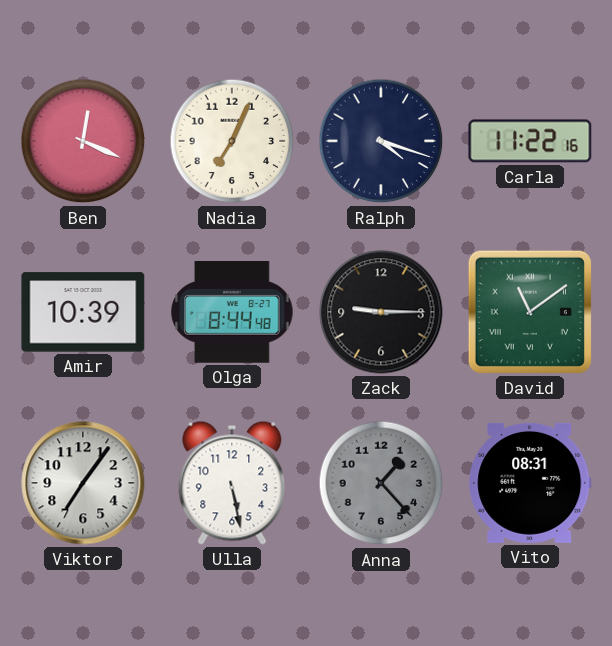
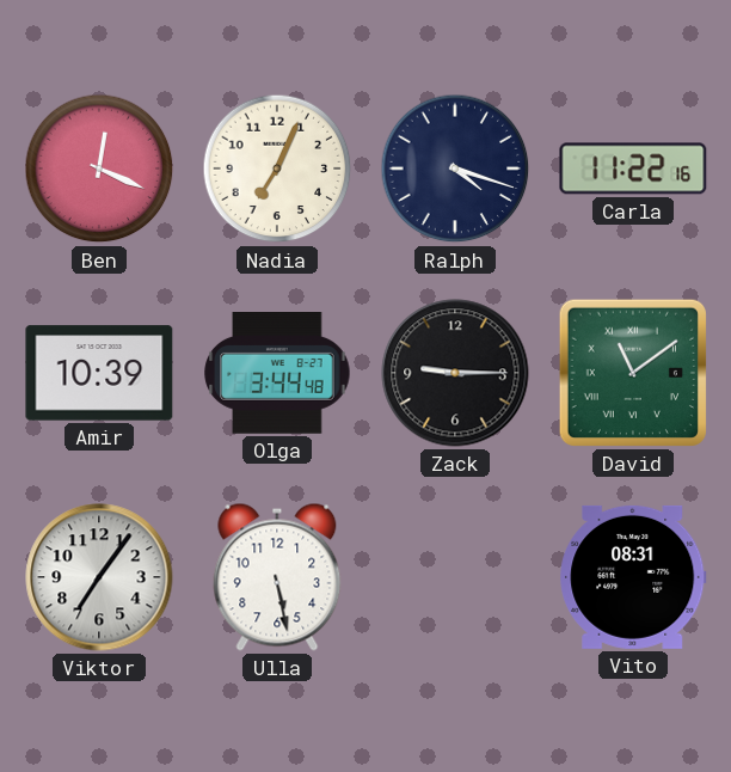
Olga: 8:44 -> 3:44
Anna: 1:23 -> none
